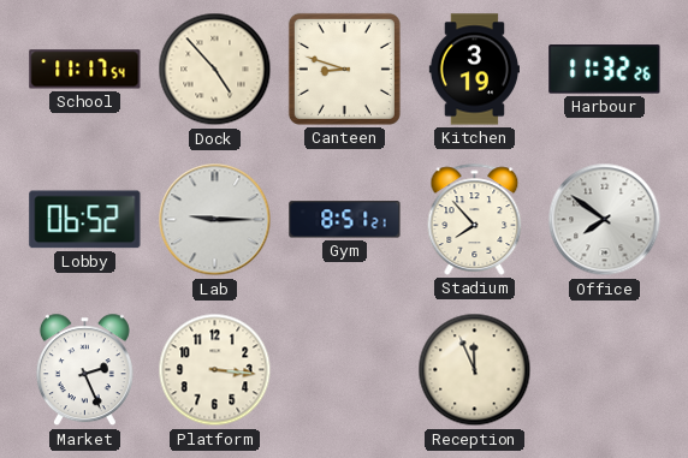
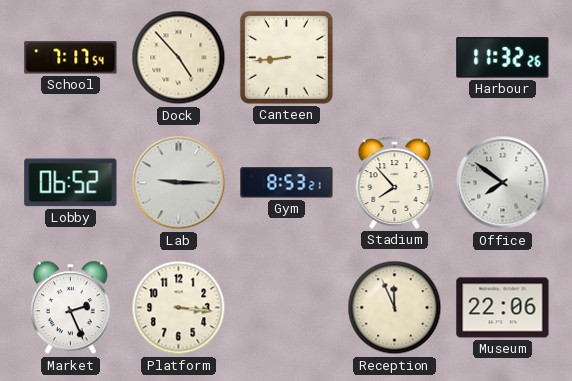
School: 11:17 -> 7:17
Canteen: 8:48 -> 8:44
Kitchen: 3:19 -> none
Gym: 8:51 -> 8:53
Museum: none -> 22:06
